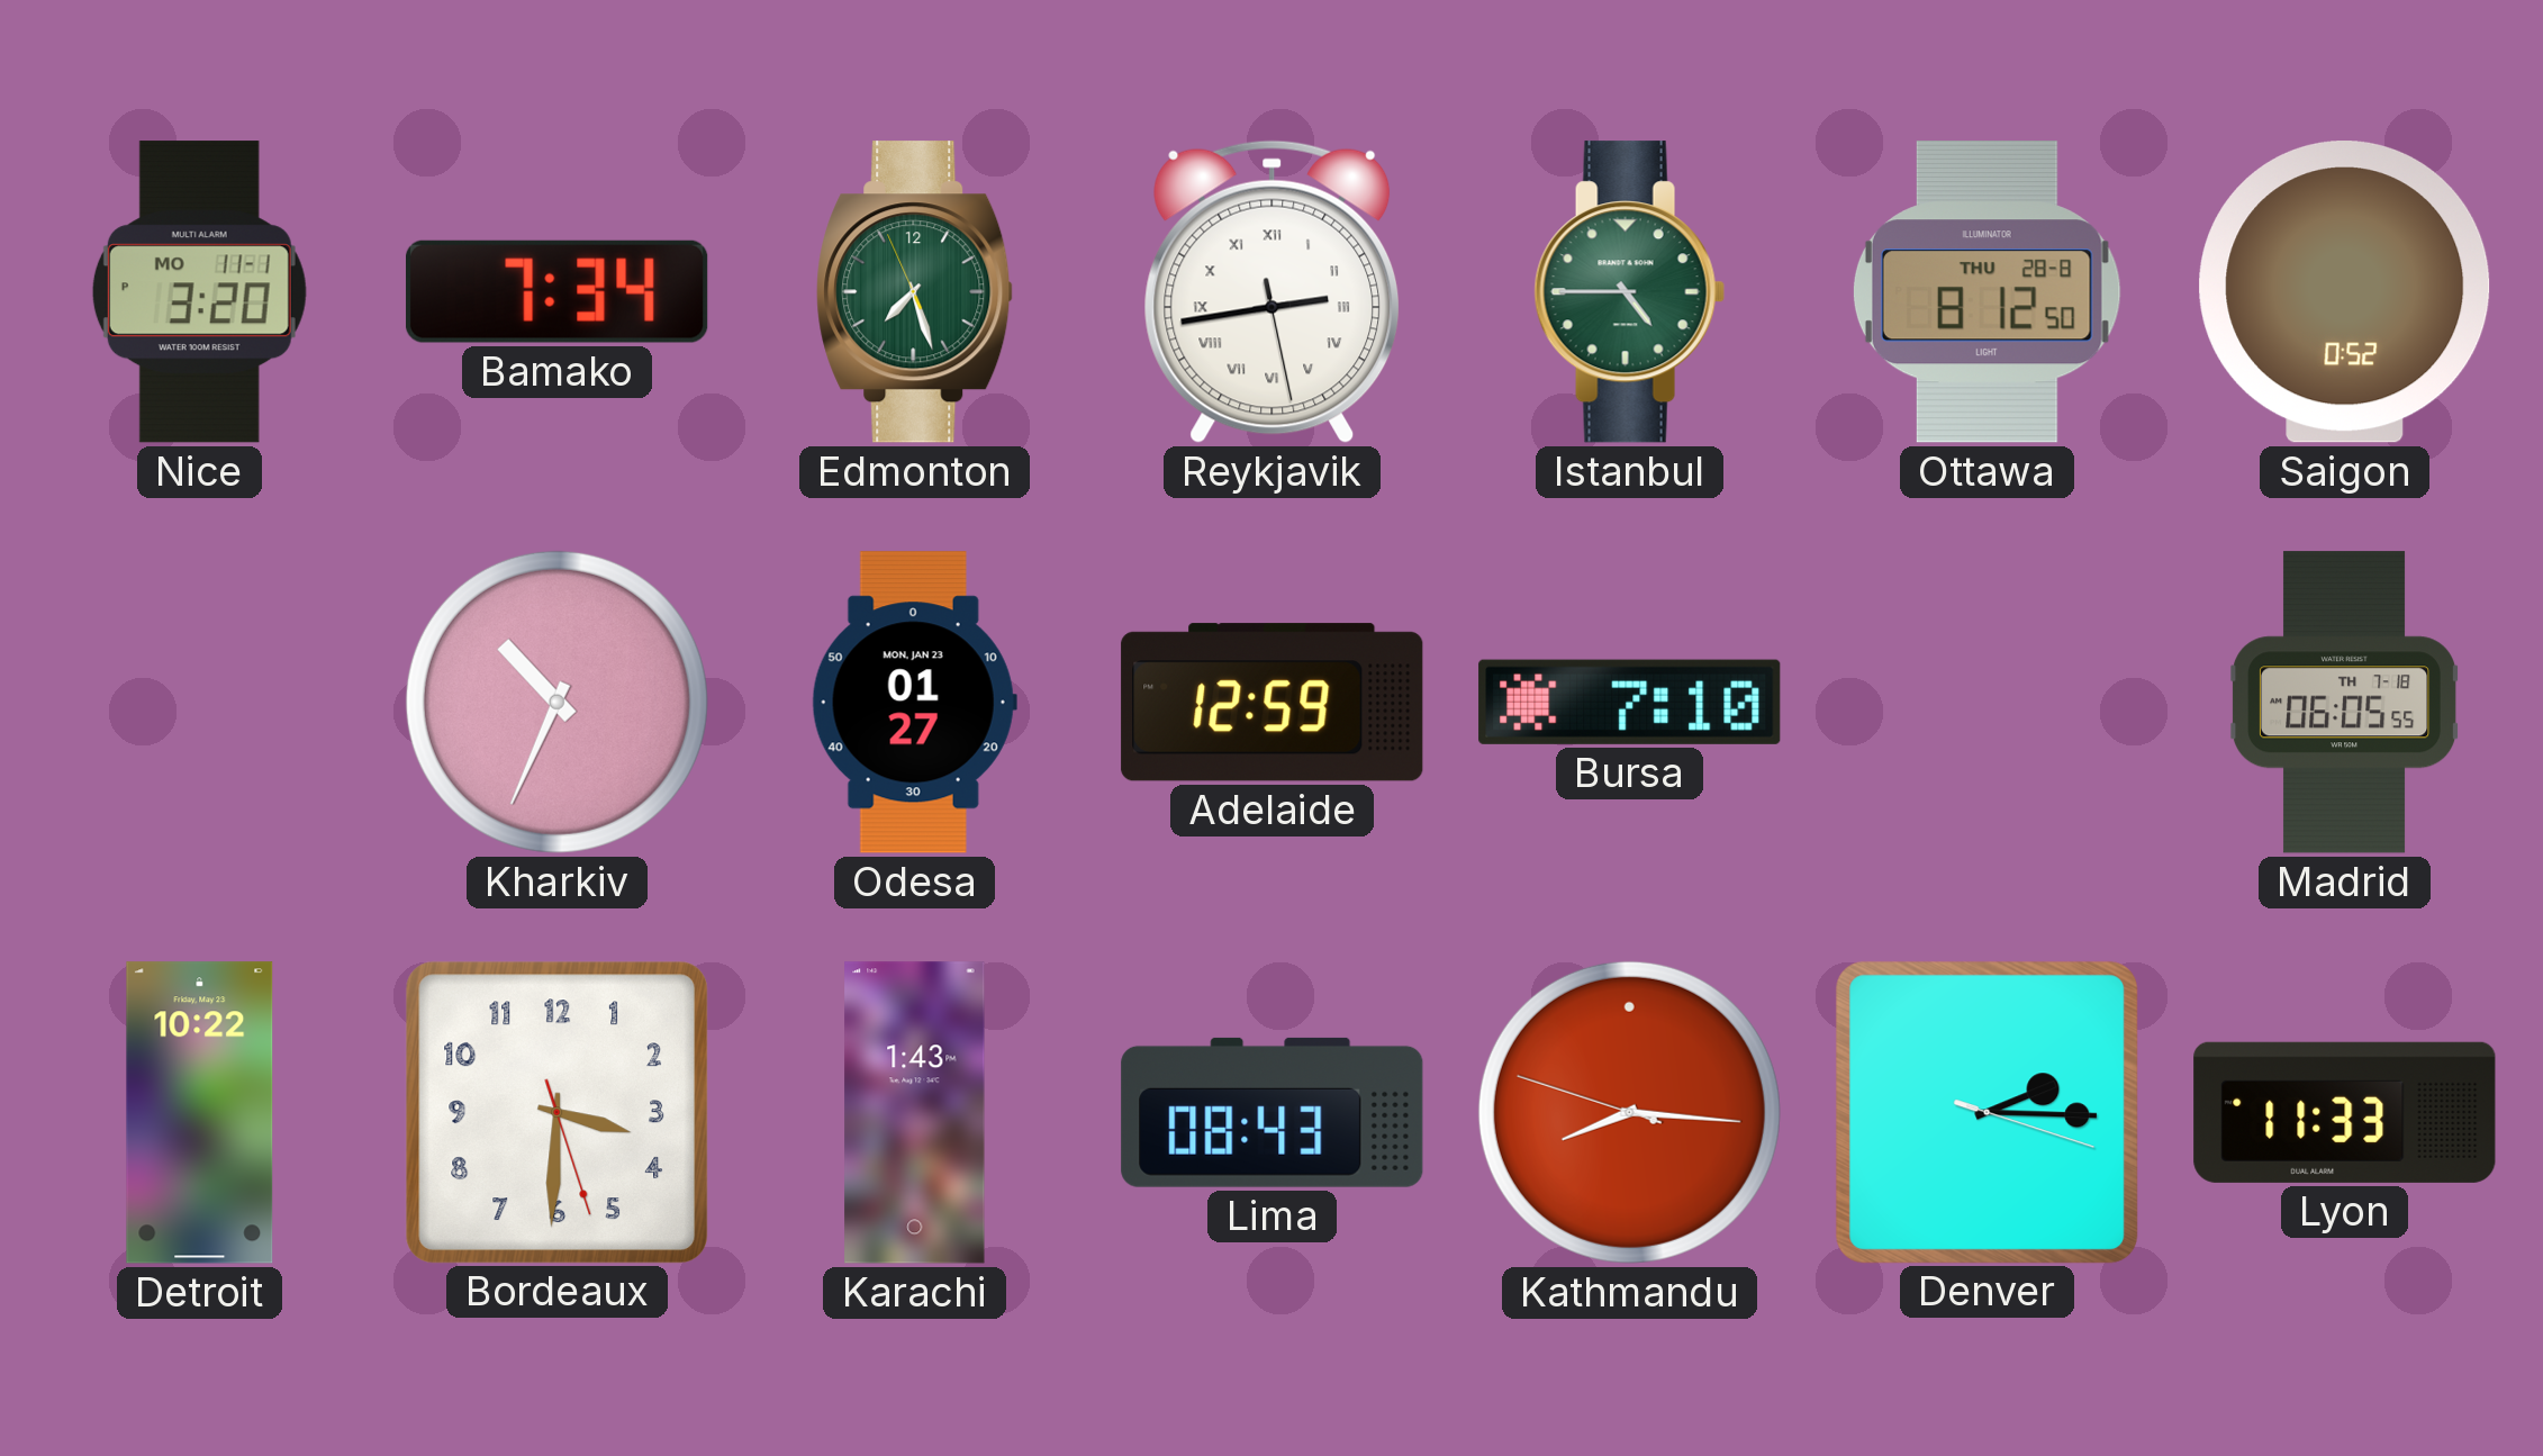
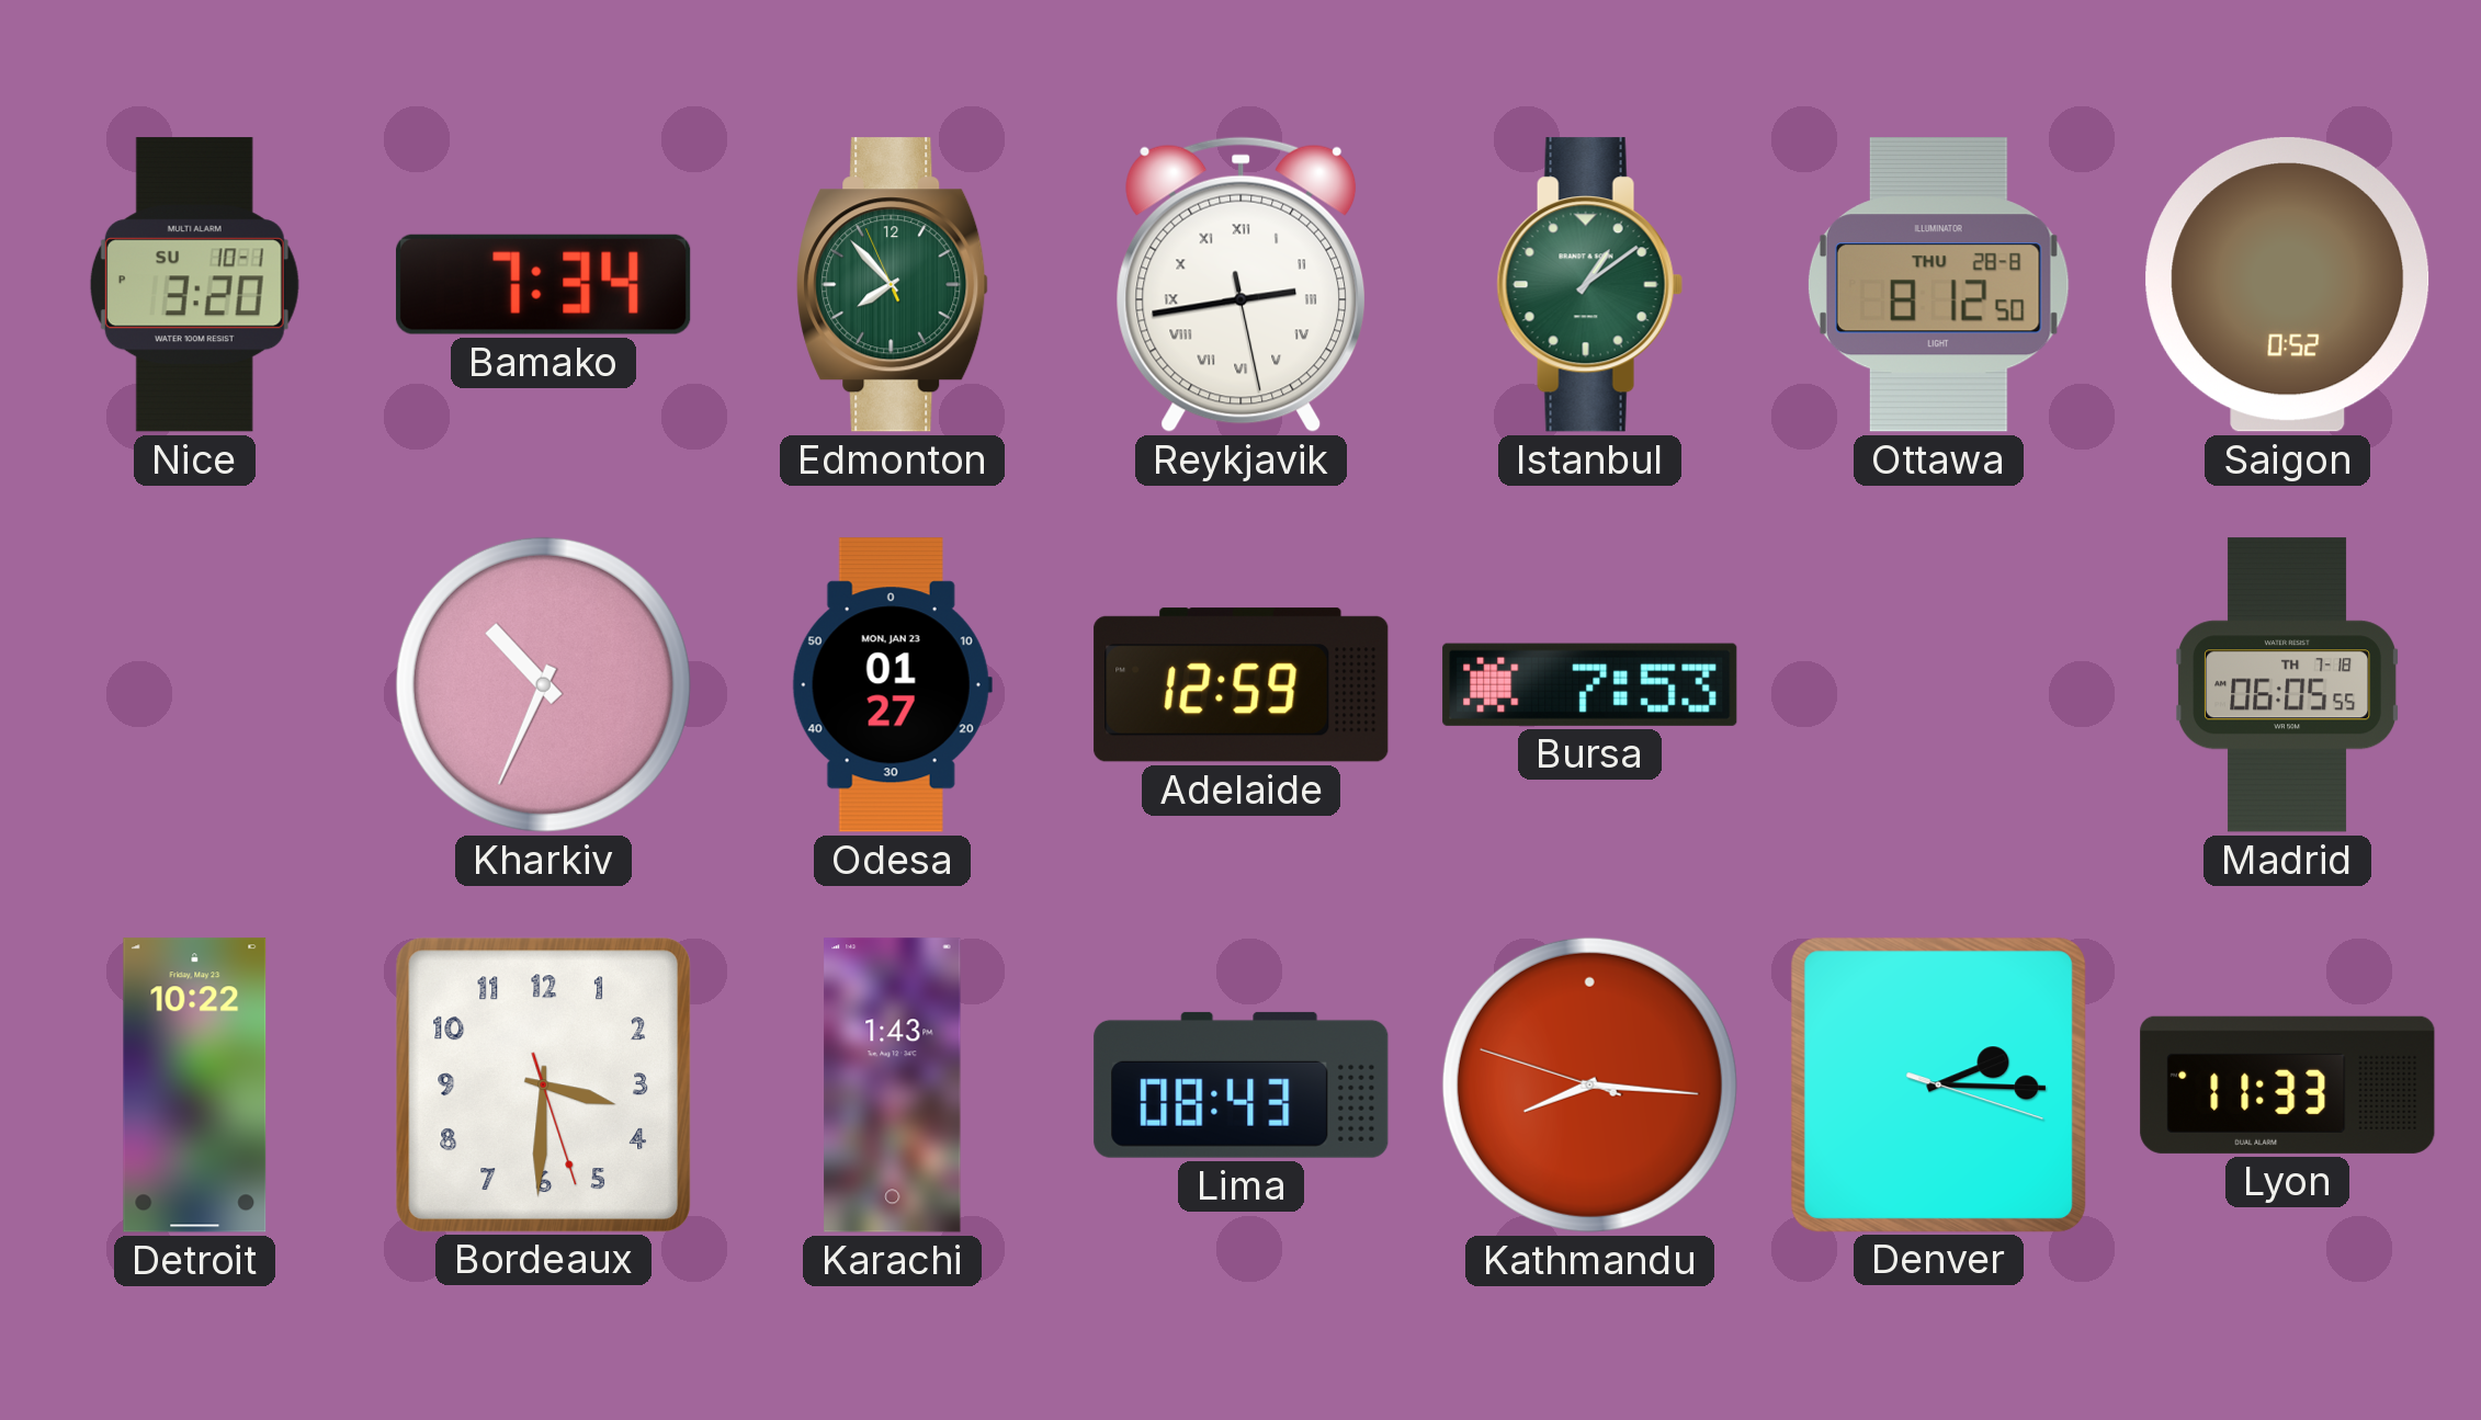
Nice date: MO 11-1 -> SU 10-1
Edmonton: 7:26 -> 7:52
Istanbul: 4:45 -> 1:09
Bursa: 7:10 -> 7:53
